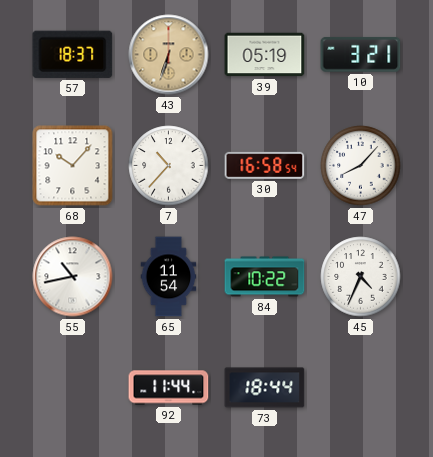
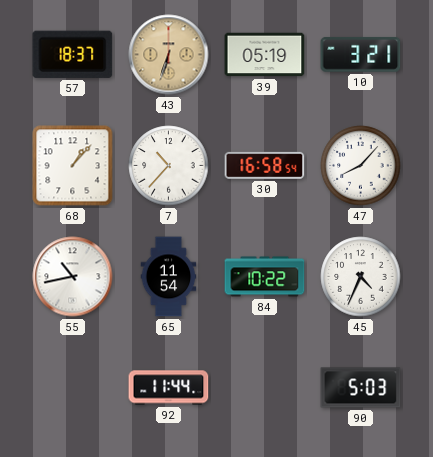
68: 10:07 -> 1:07
73: 18:44 -> none
90: none -> 5:03
